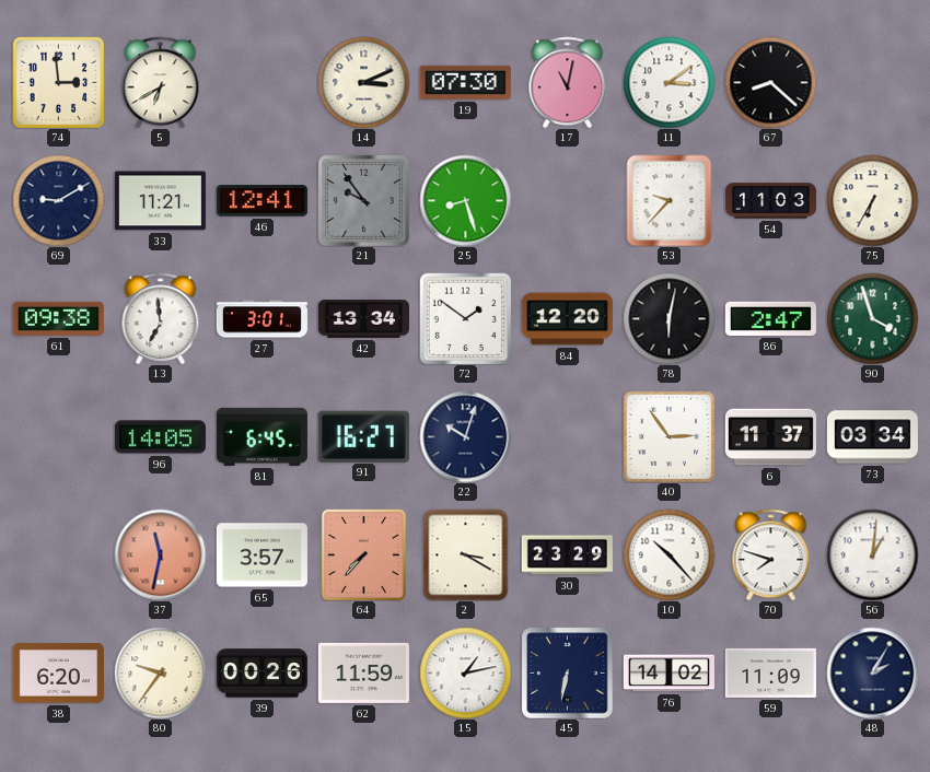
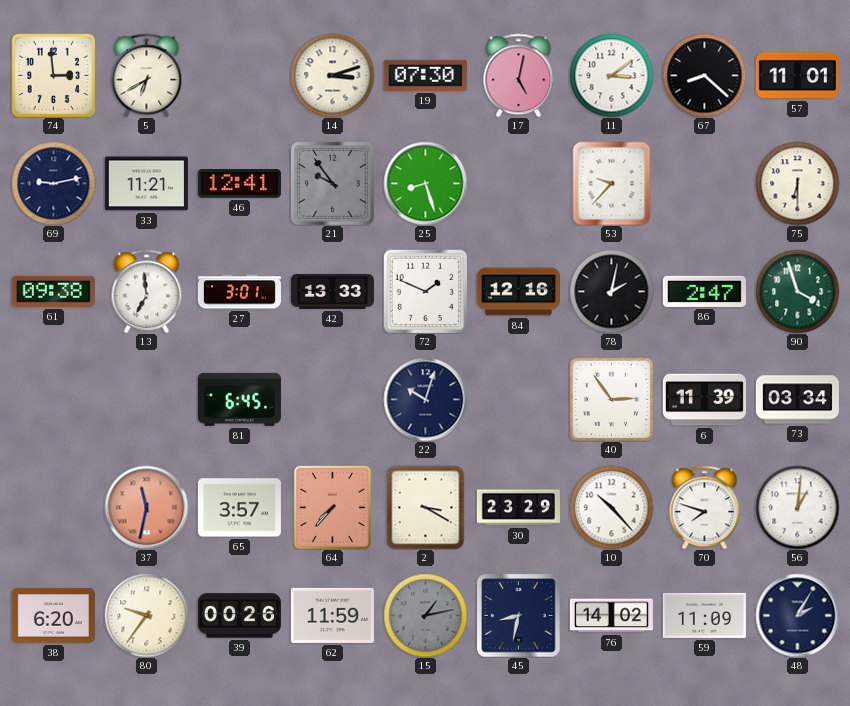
14: 3:11 -> 3:12
17: 11:02 -> 5:02
57: none -> 11:01
69: 9:10 -> 9:13
54: 11:03 -> none
75: 6:35 -> 6:30
42: 13:34 -> 13:33
72: 1:51 -> 1:49
84: 12:20 -> 12:16
78: 6:02 -> 2:02
96: 14:05 -> none
91: 16:27 -> none
6: 11:37 -> 11:39
15 dial: white -> grey
45: 6:32 -> 8:32
